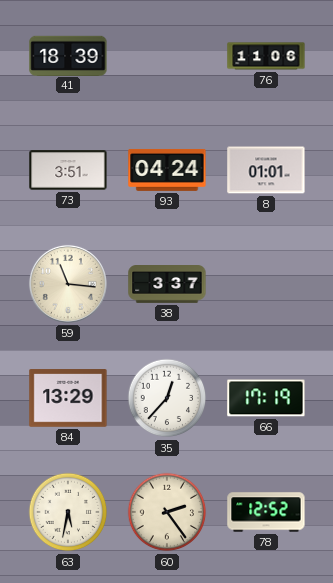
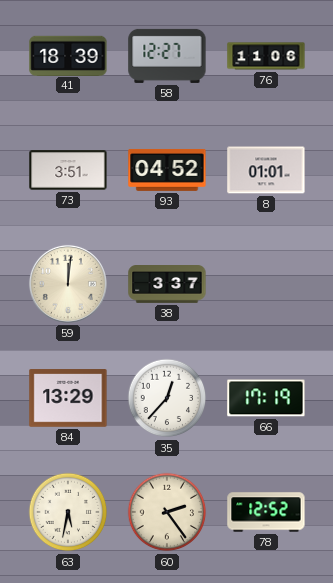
58: none -> 12:27
93: 04:24 -> 04:52
59: 11:16 -> 12:01
